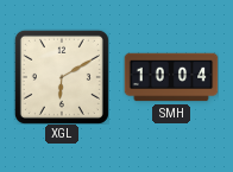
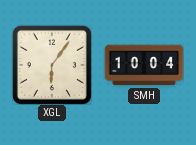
XGL: 6:10 -> 6:06
